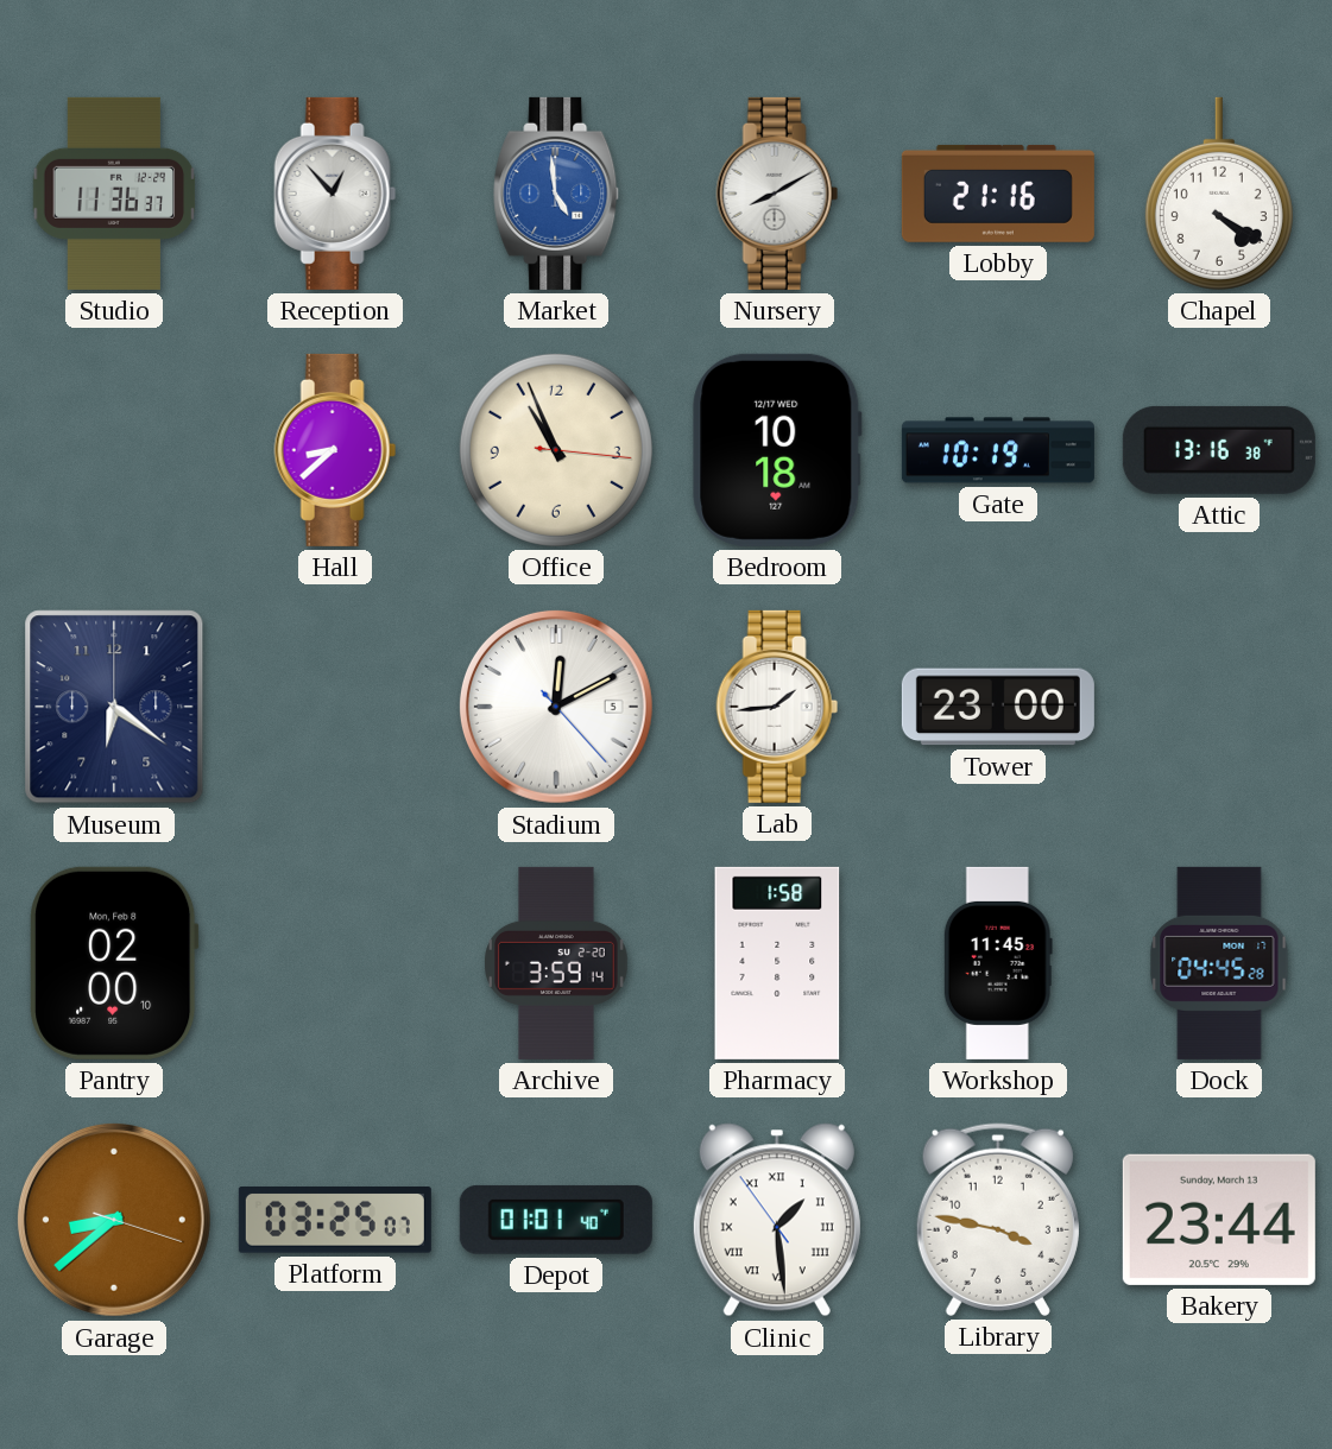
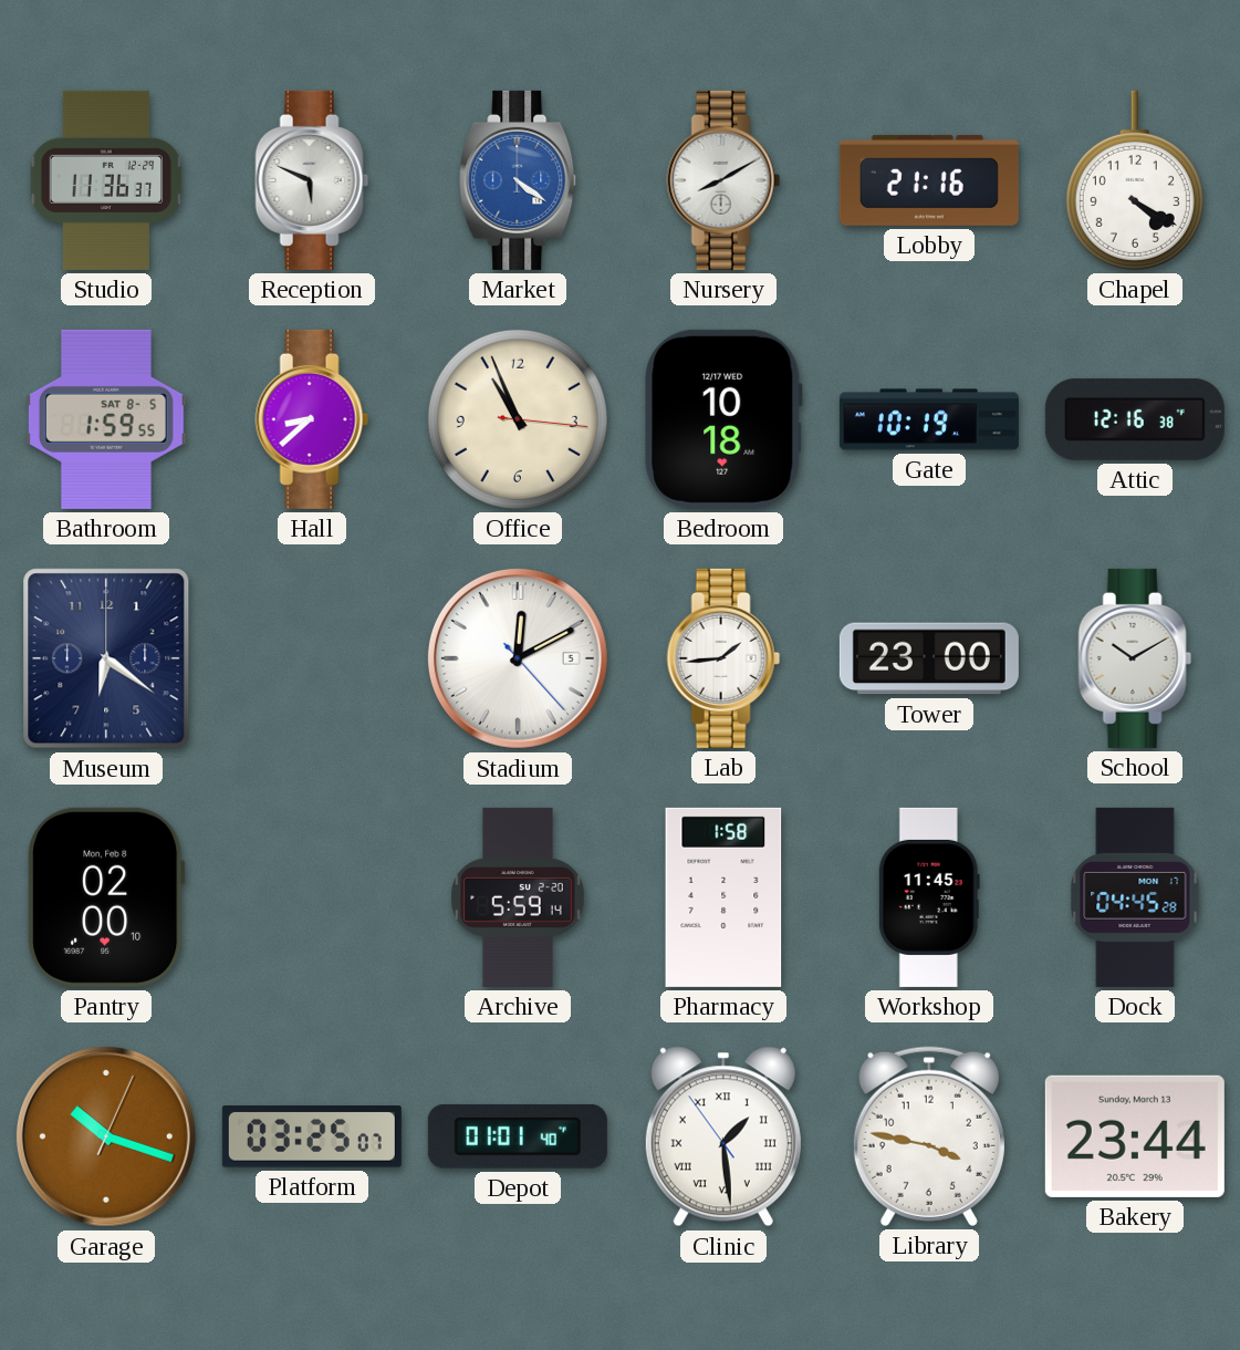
Reception: 12:53 -> 5:49
Market: 4:59 -> 4:21
Bathroom: none -> 1:59
Attic: 13:16 -> 12:16
School: none -> 10:10
Archive: 3:59 -> 5:59
Garage: 8:38 -> 10:18
